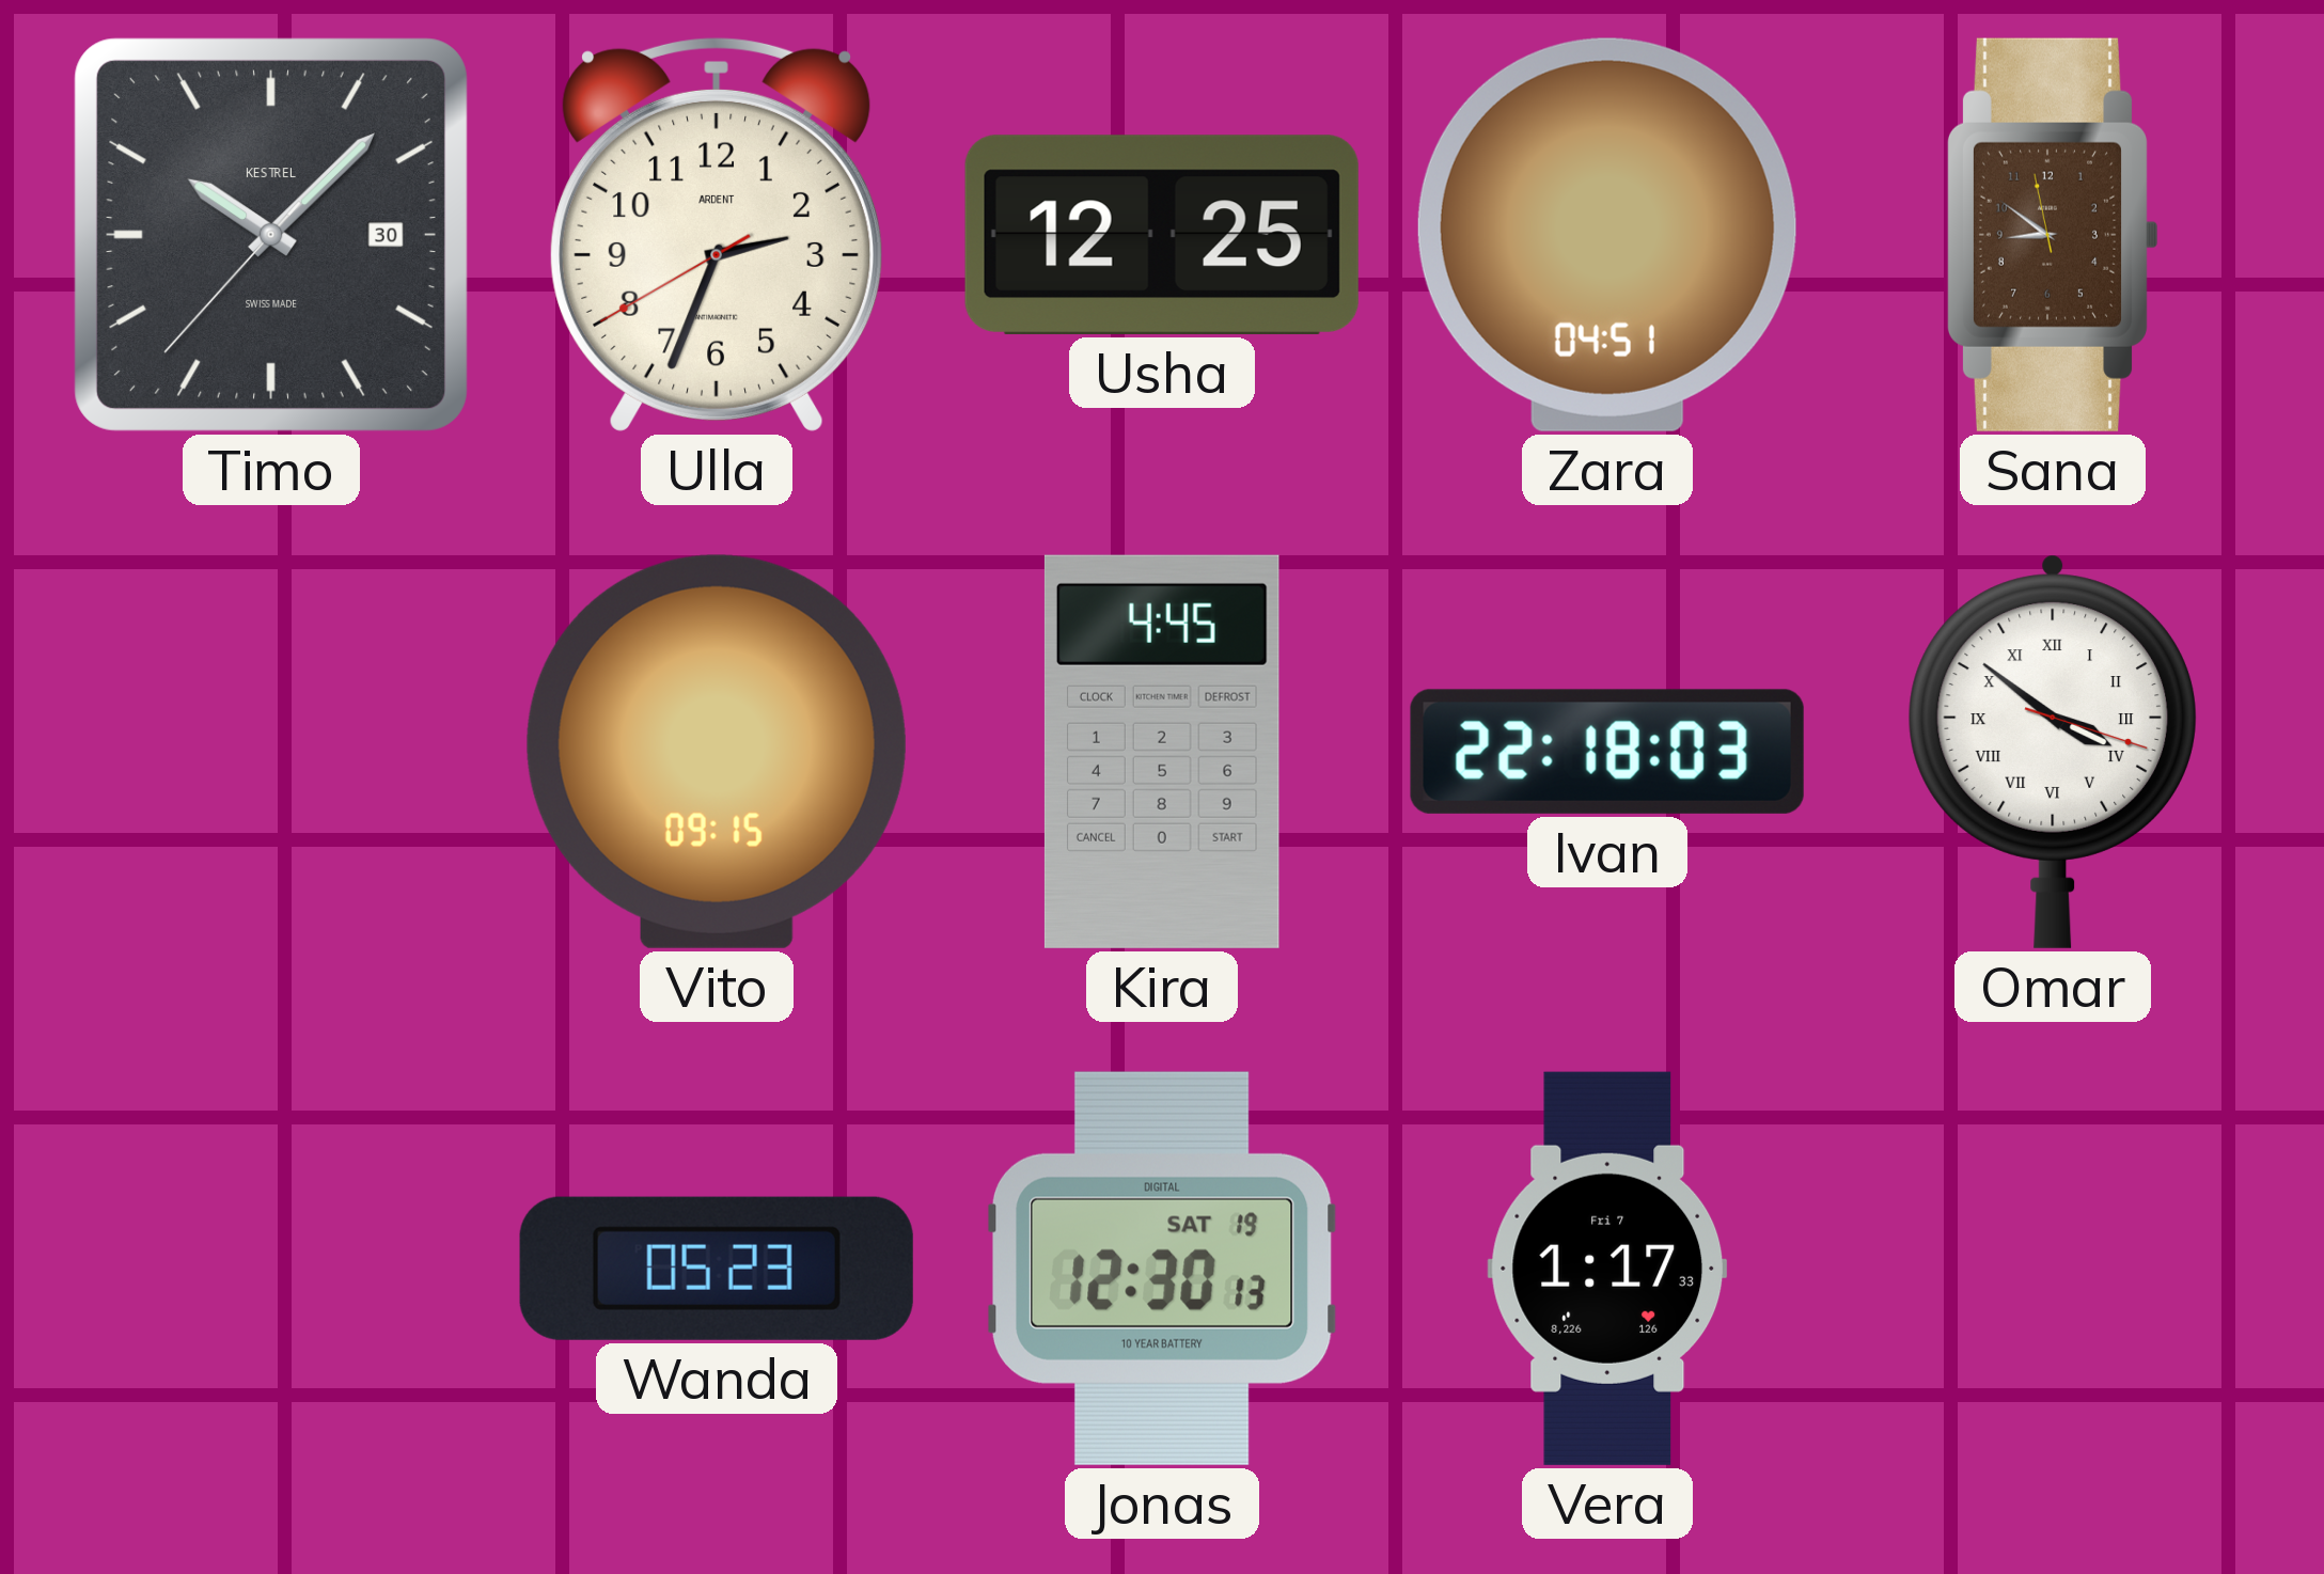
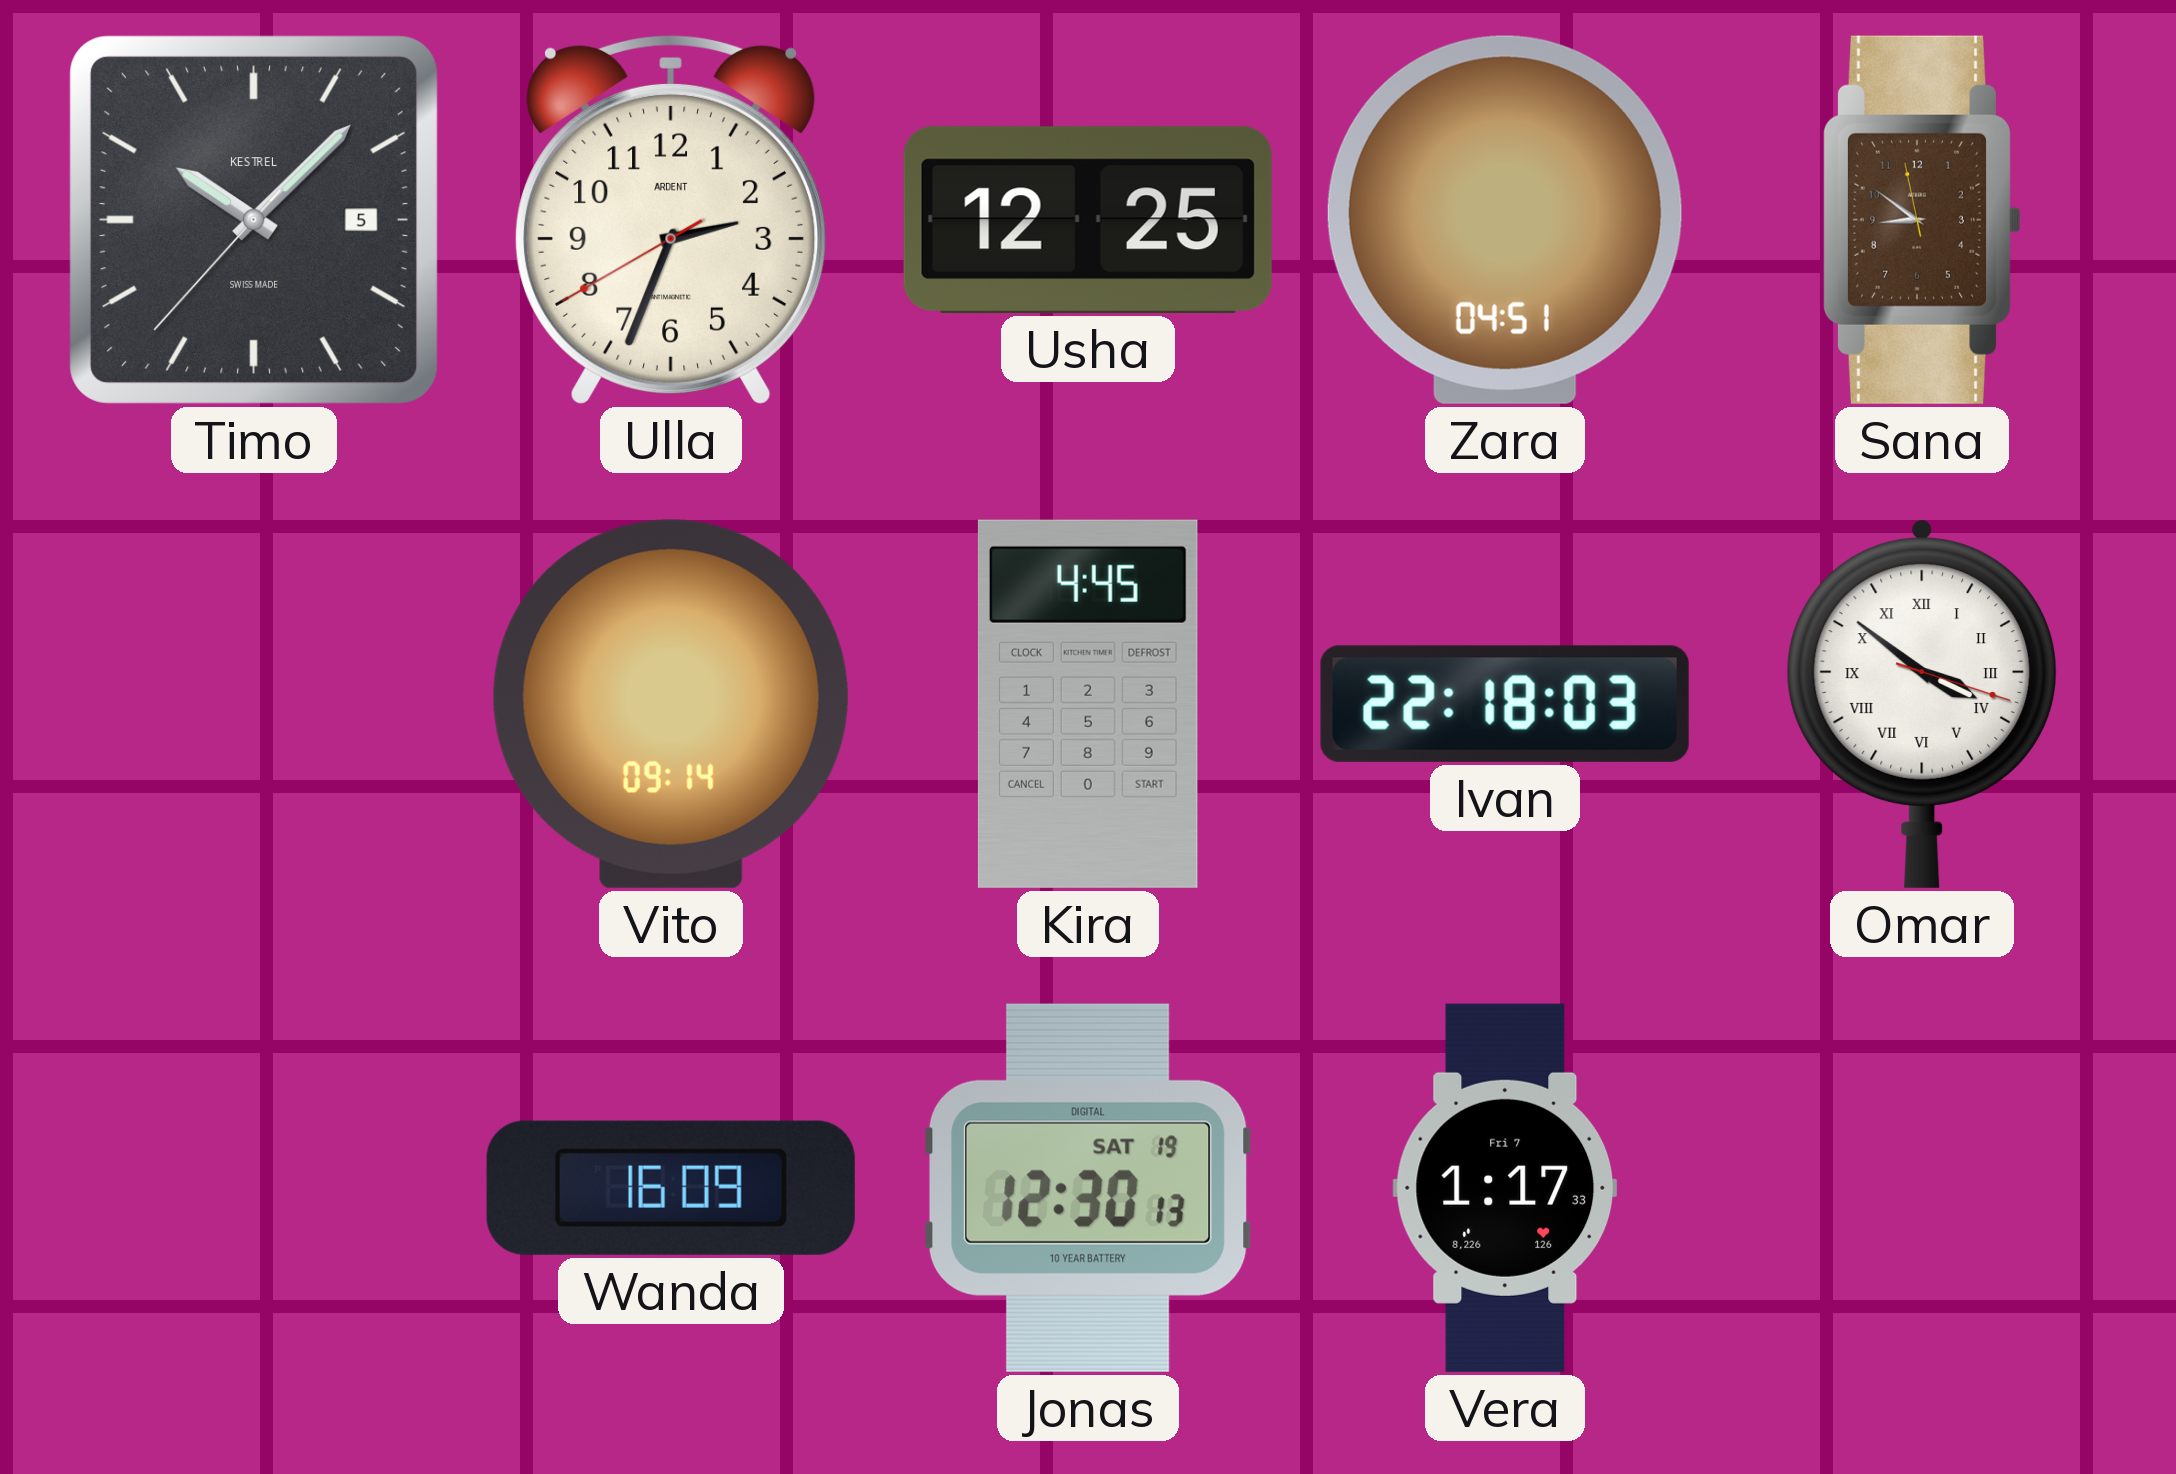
Timo date: 30 -> 5
Vito: 09:15 -> 09:14
Wanda: 05:23 -> 16:09
